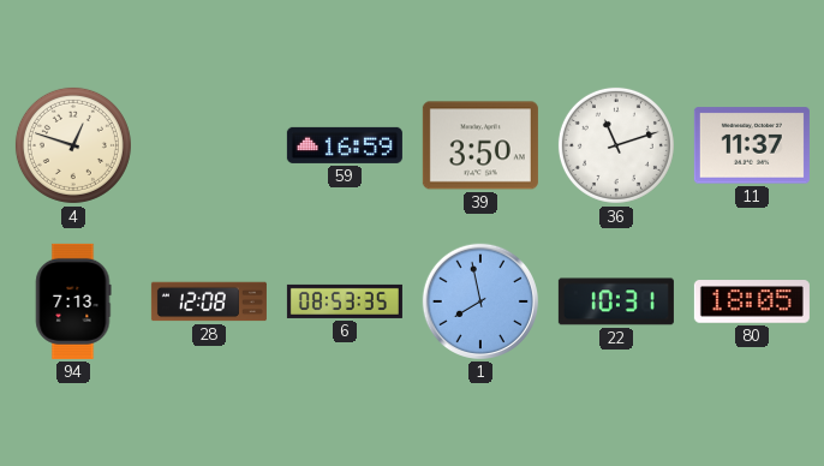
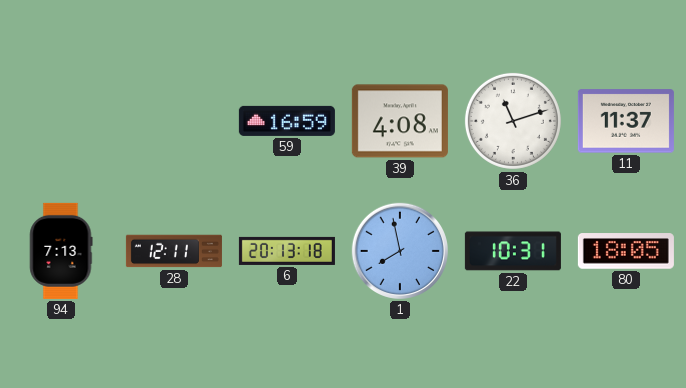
4: 12:48 -> none
39: 3:50 -> 4:08
28: 12:08 -> 12:11
6: 08:53 -> 20:13
